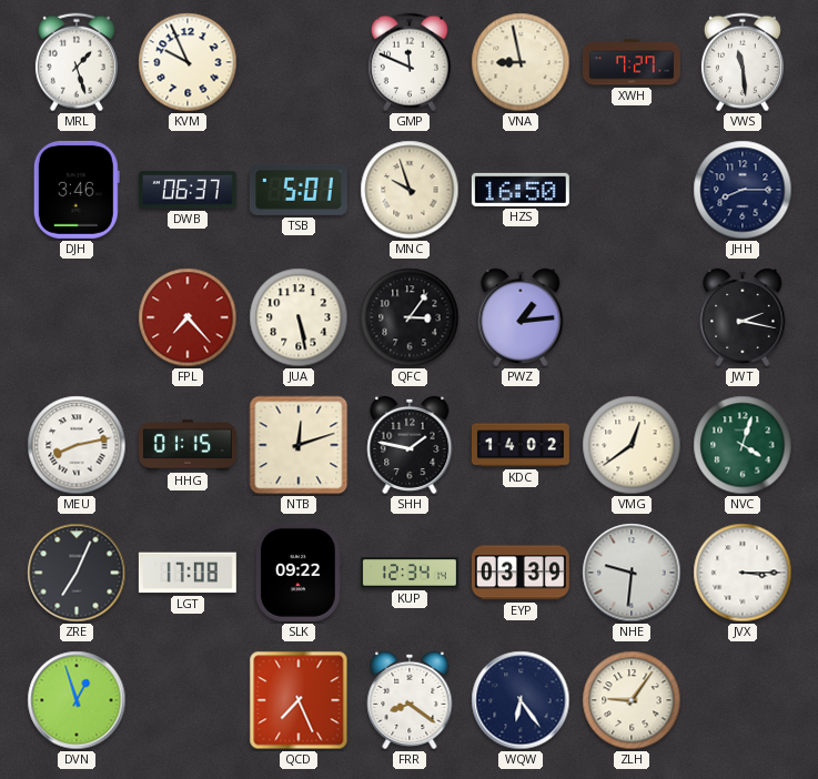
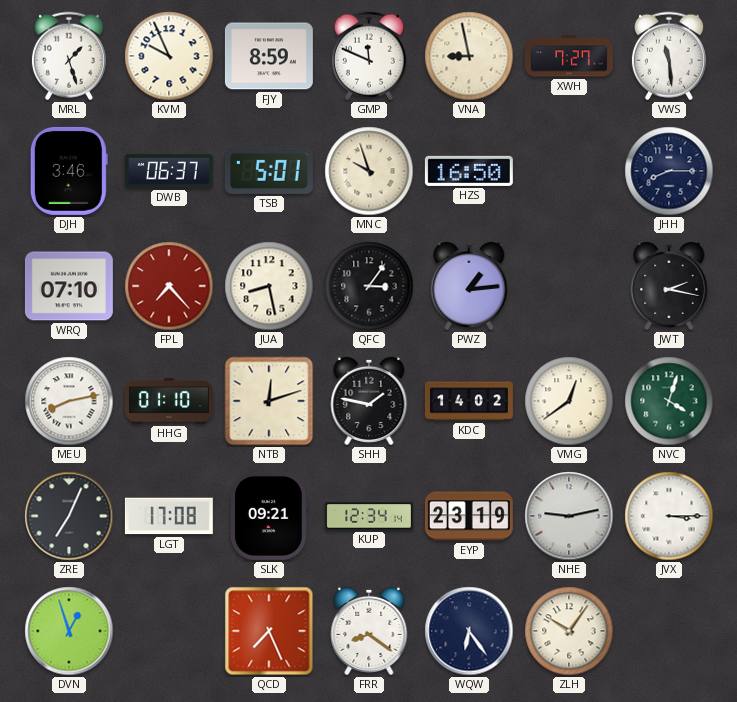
FJY: none -> 8:59
WRQ: none -> 07:10
JUA: 5:28 -> 8:28
HHG: 01:15 -> 01:10
SLK: 09:22 -> 09:21
EYP: 03:39 -> 23:19
NHE: 9:31 -> 9:13
ZLH: 9:06 -> 10:06
